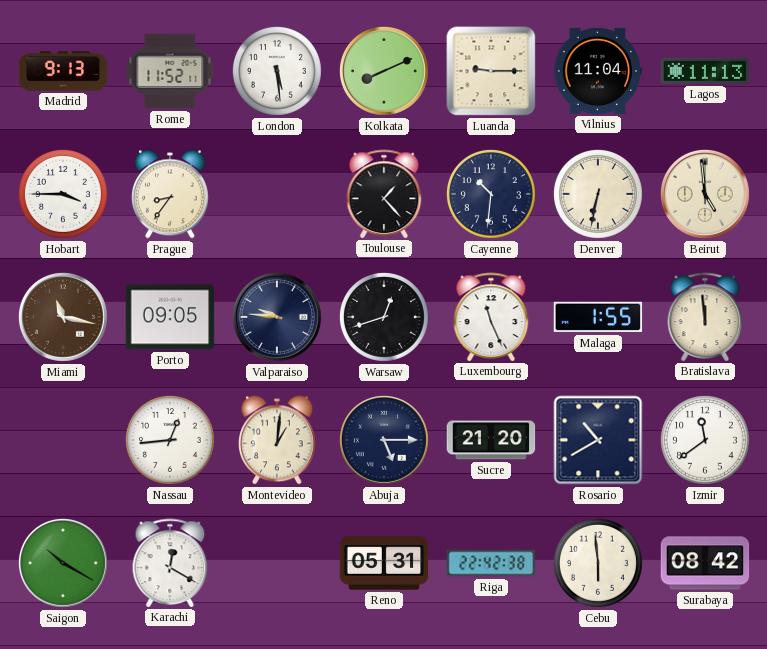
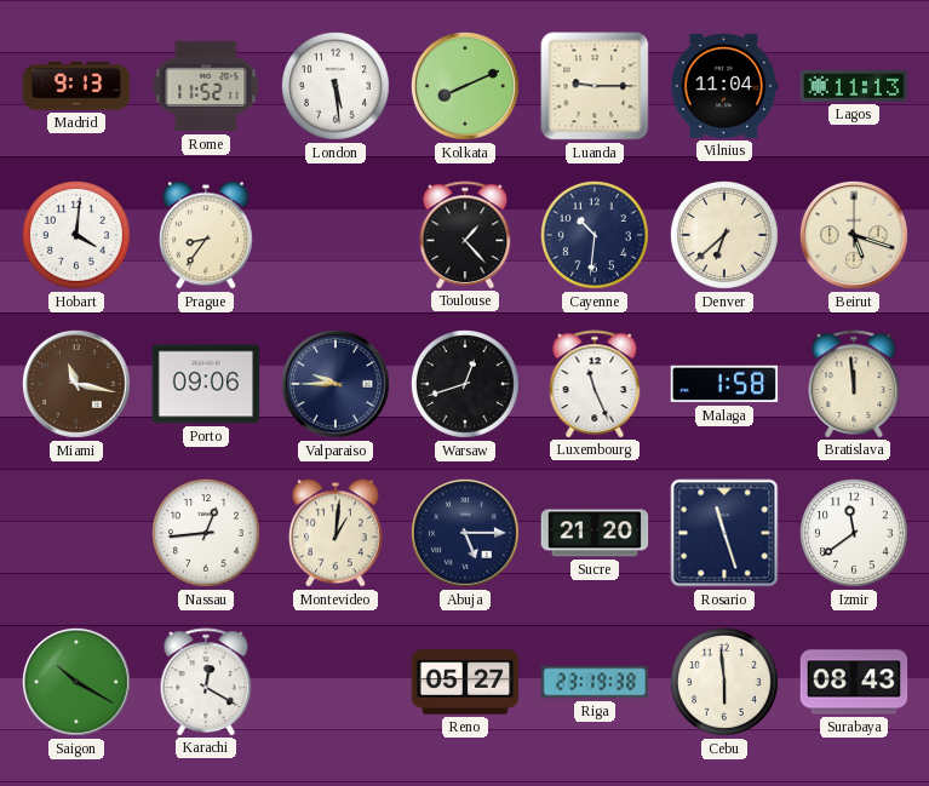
Hobart: 3:45 -> 4:01
Denver: 6:32 -> 6:38
Beirut: 4:59 -> 5:18
Porto: 09:05 -> 09:06
Valparaiso: 9:46 -> 9:45
Malaga: 1:55 -> 1:58
Rosario: 10:40 -> 11:27
Reno: 05:31 -> 05:27
Riga: 22:42 -> 23:19
Surabaya: 08:42 -> 08:43
